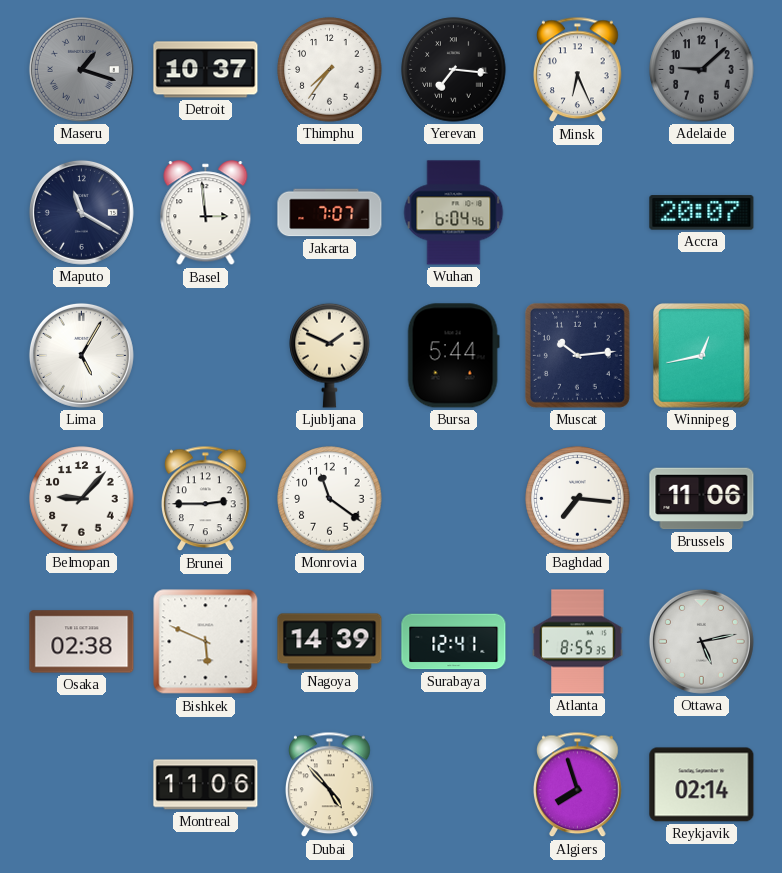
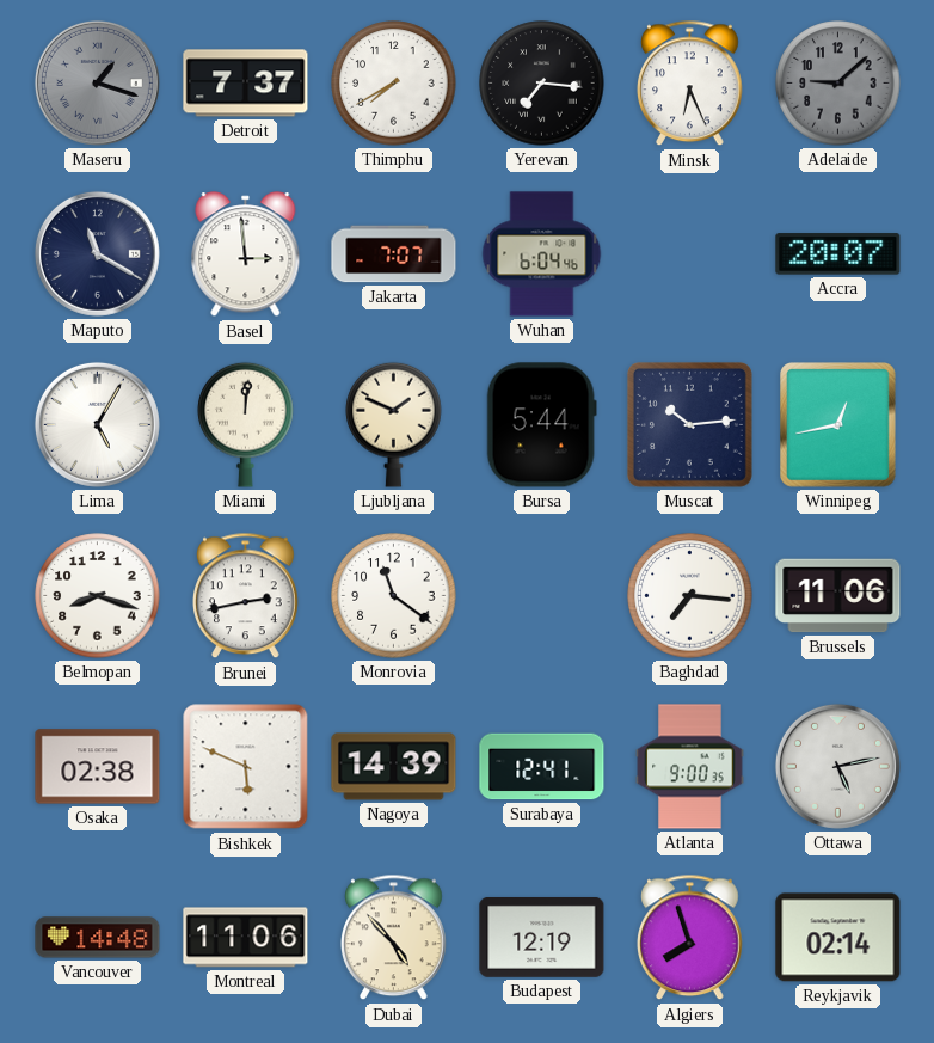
Detroit: 10:37 -> 7:37
Thimphu: 7:36 -> 7:40
Miami: none -> 12:01
Belmopan: 9:07 -> 8:18
Brunei: 2:45 -> 2:43
Atlanta: 8:55 -> 9:00
Vancouver: none -> 14:48
Budapest: none -> 12:19
